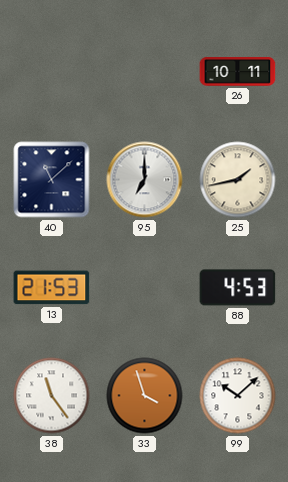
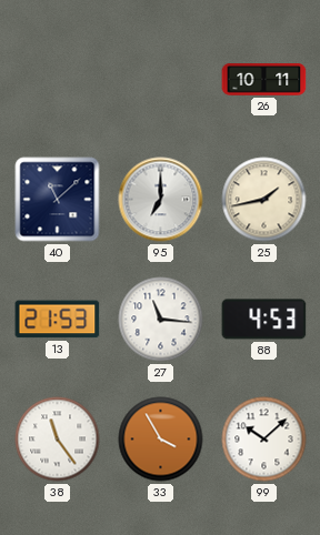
27: none -> 11:16
33: 3:57 -> 3:55
